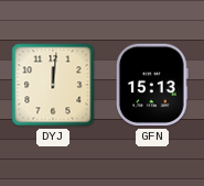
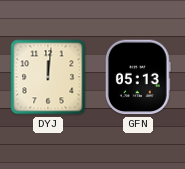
GFN: 15:13 -> 05:13
